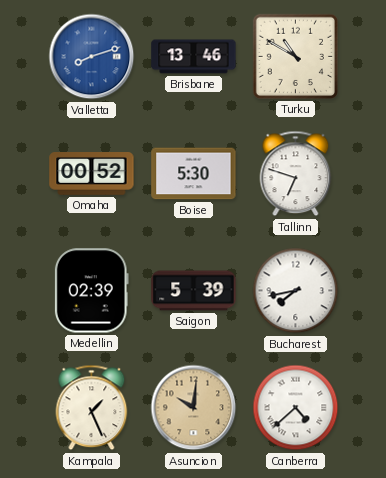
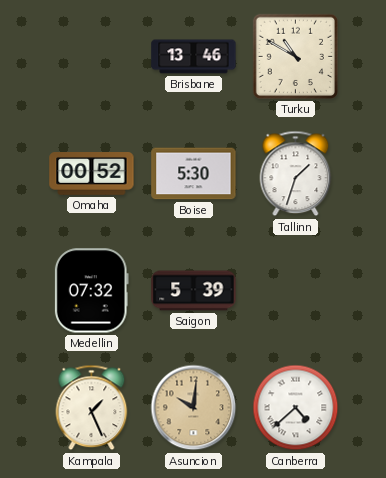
Valletta: 8:12 -> none
Tallinn: 6:48 -> 1:33
Medellin: 02:39 -> 07:32
Bucharest: 7:43 -> none
